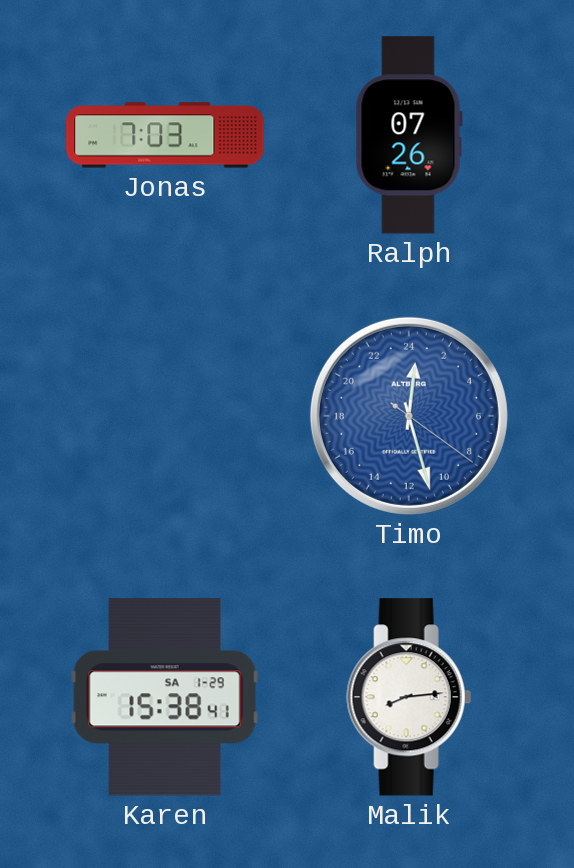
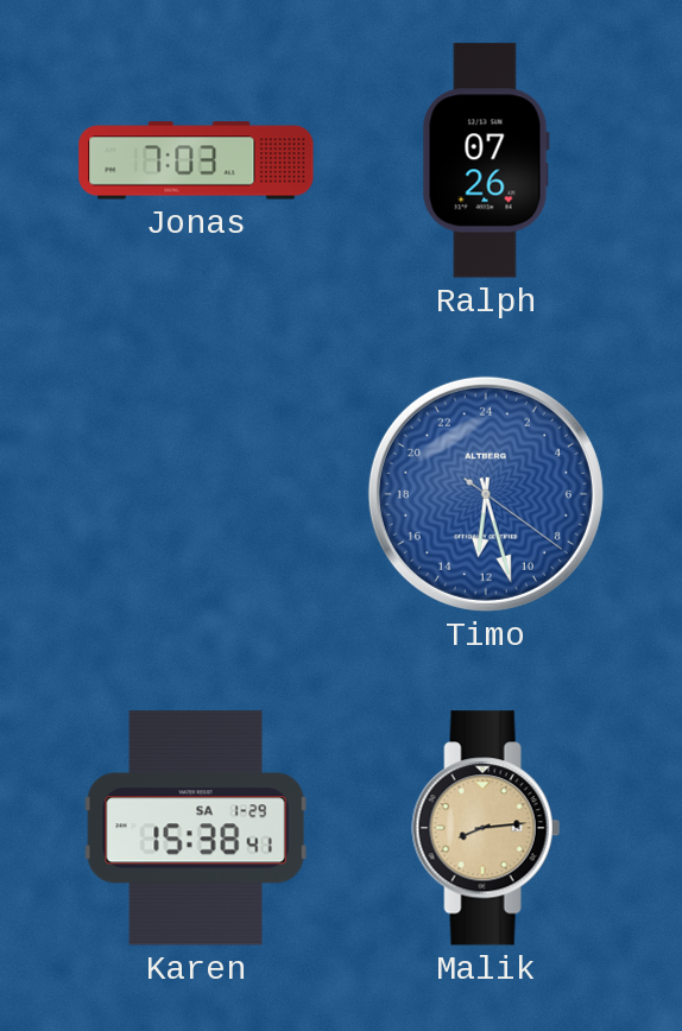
Timo: 0:27 -> 12:27
Malik dial: white -> champagne
